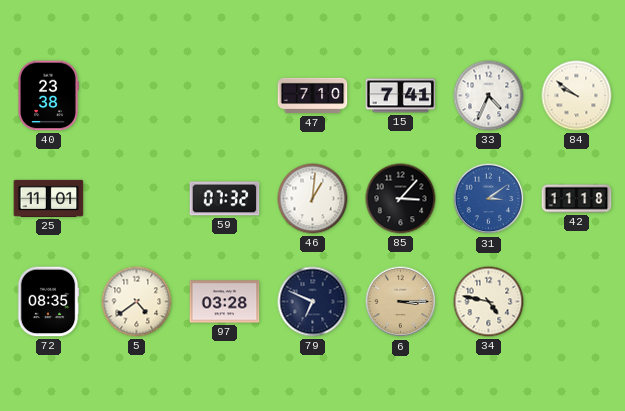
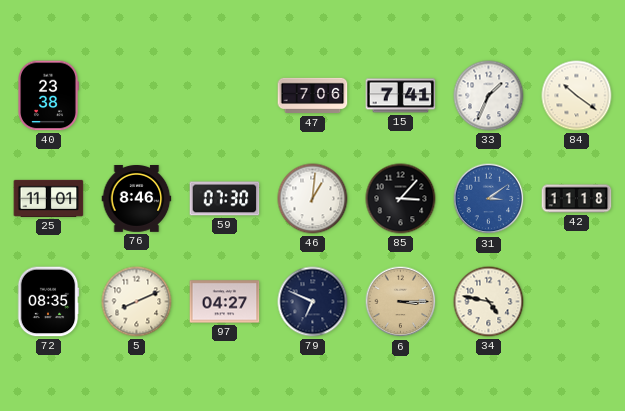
47: 7:10 -> 7:06
33: 4:34 -> 1:34
84: 9:51 -> 10:21
76: none -> 8:46
59: 07:32 -> 07:30
5: 4:39 -> 8:11
97: 03:28 -> 04:27
